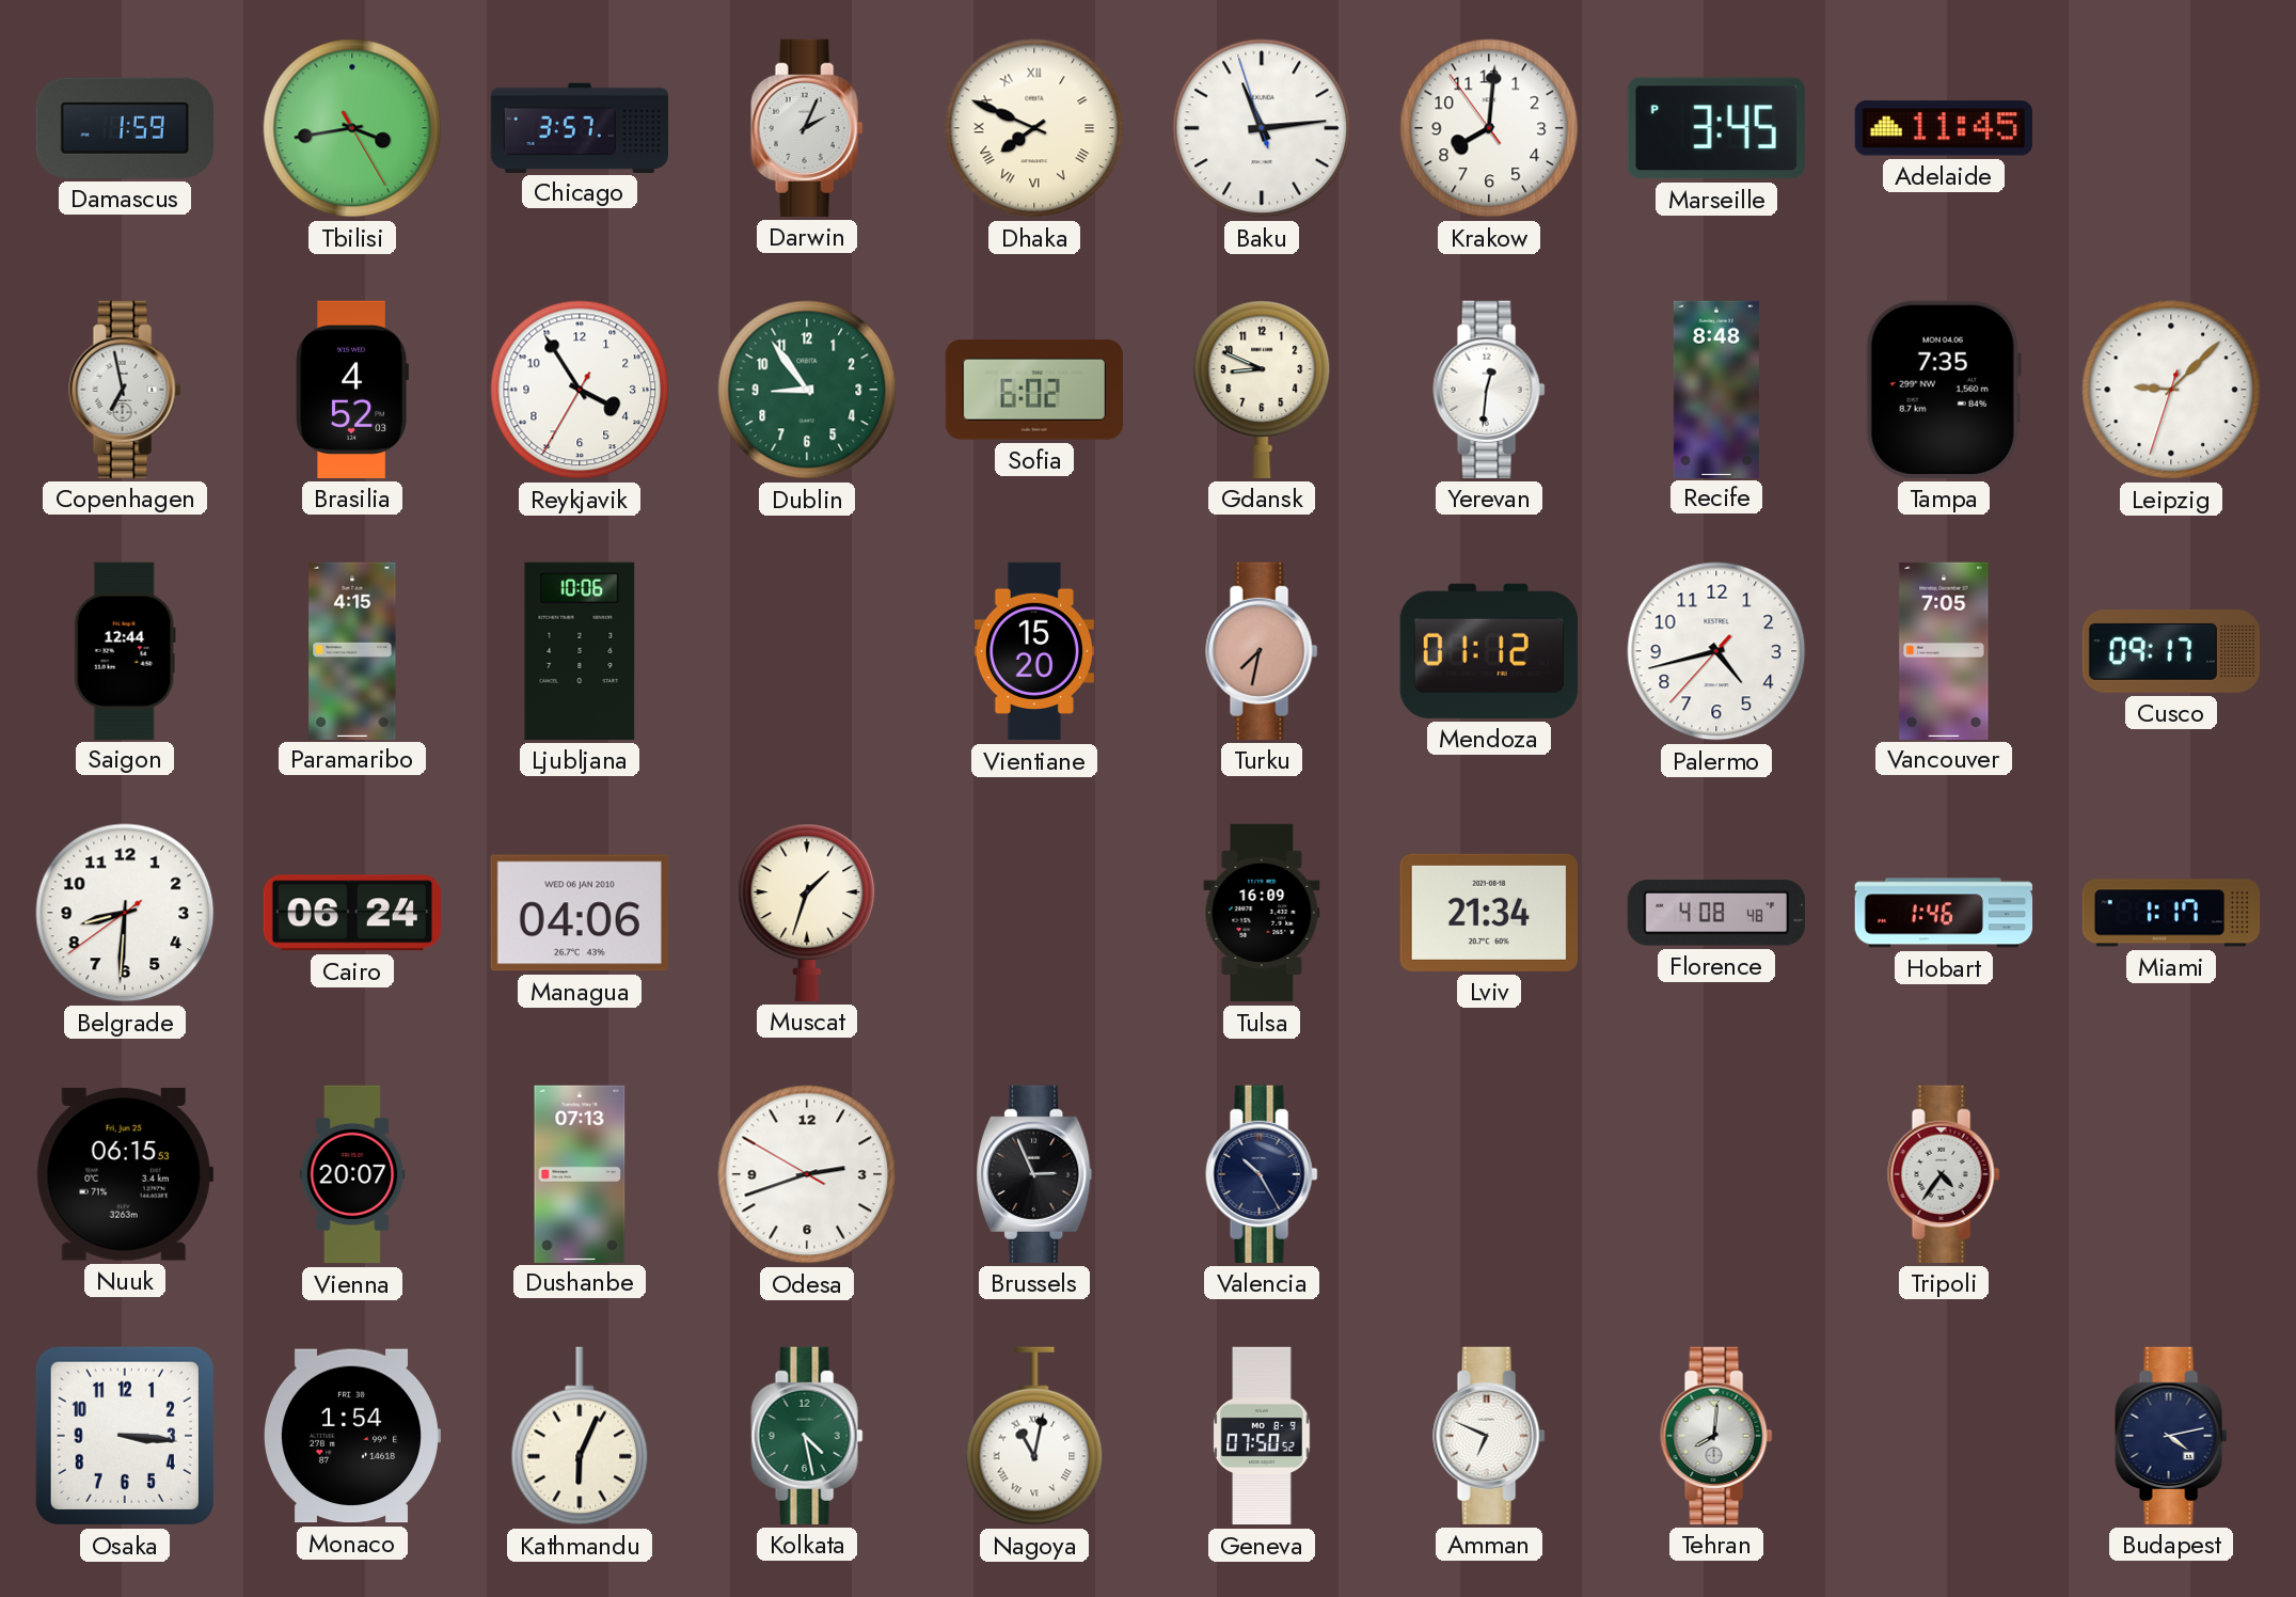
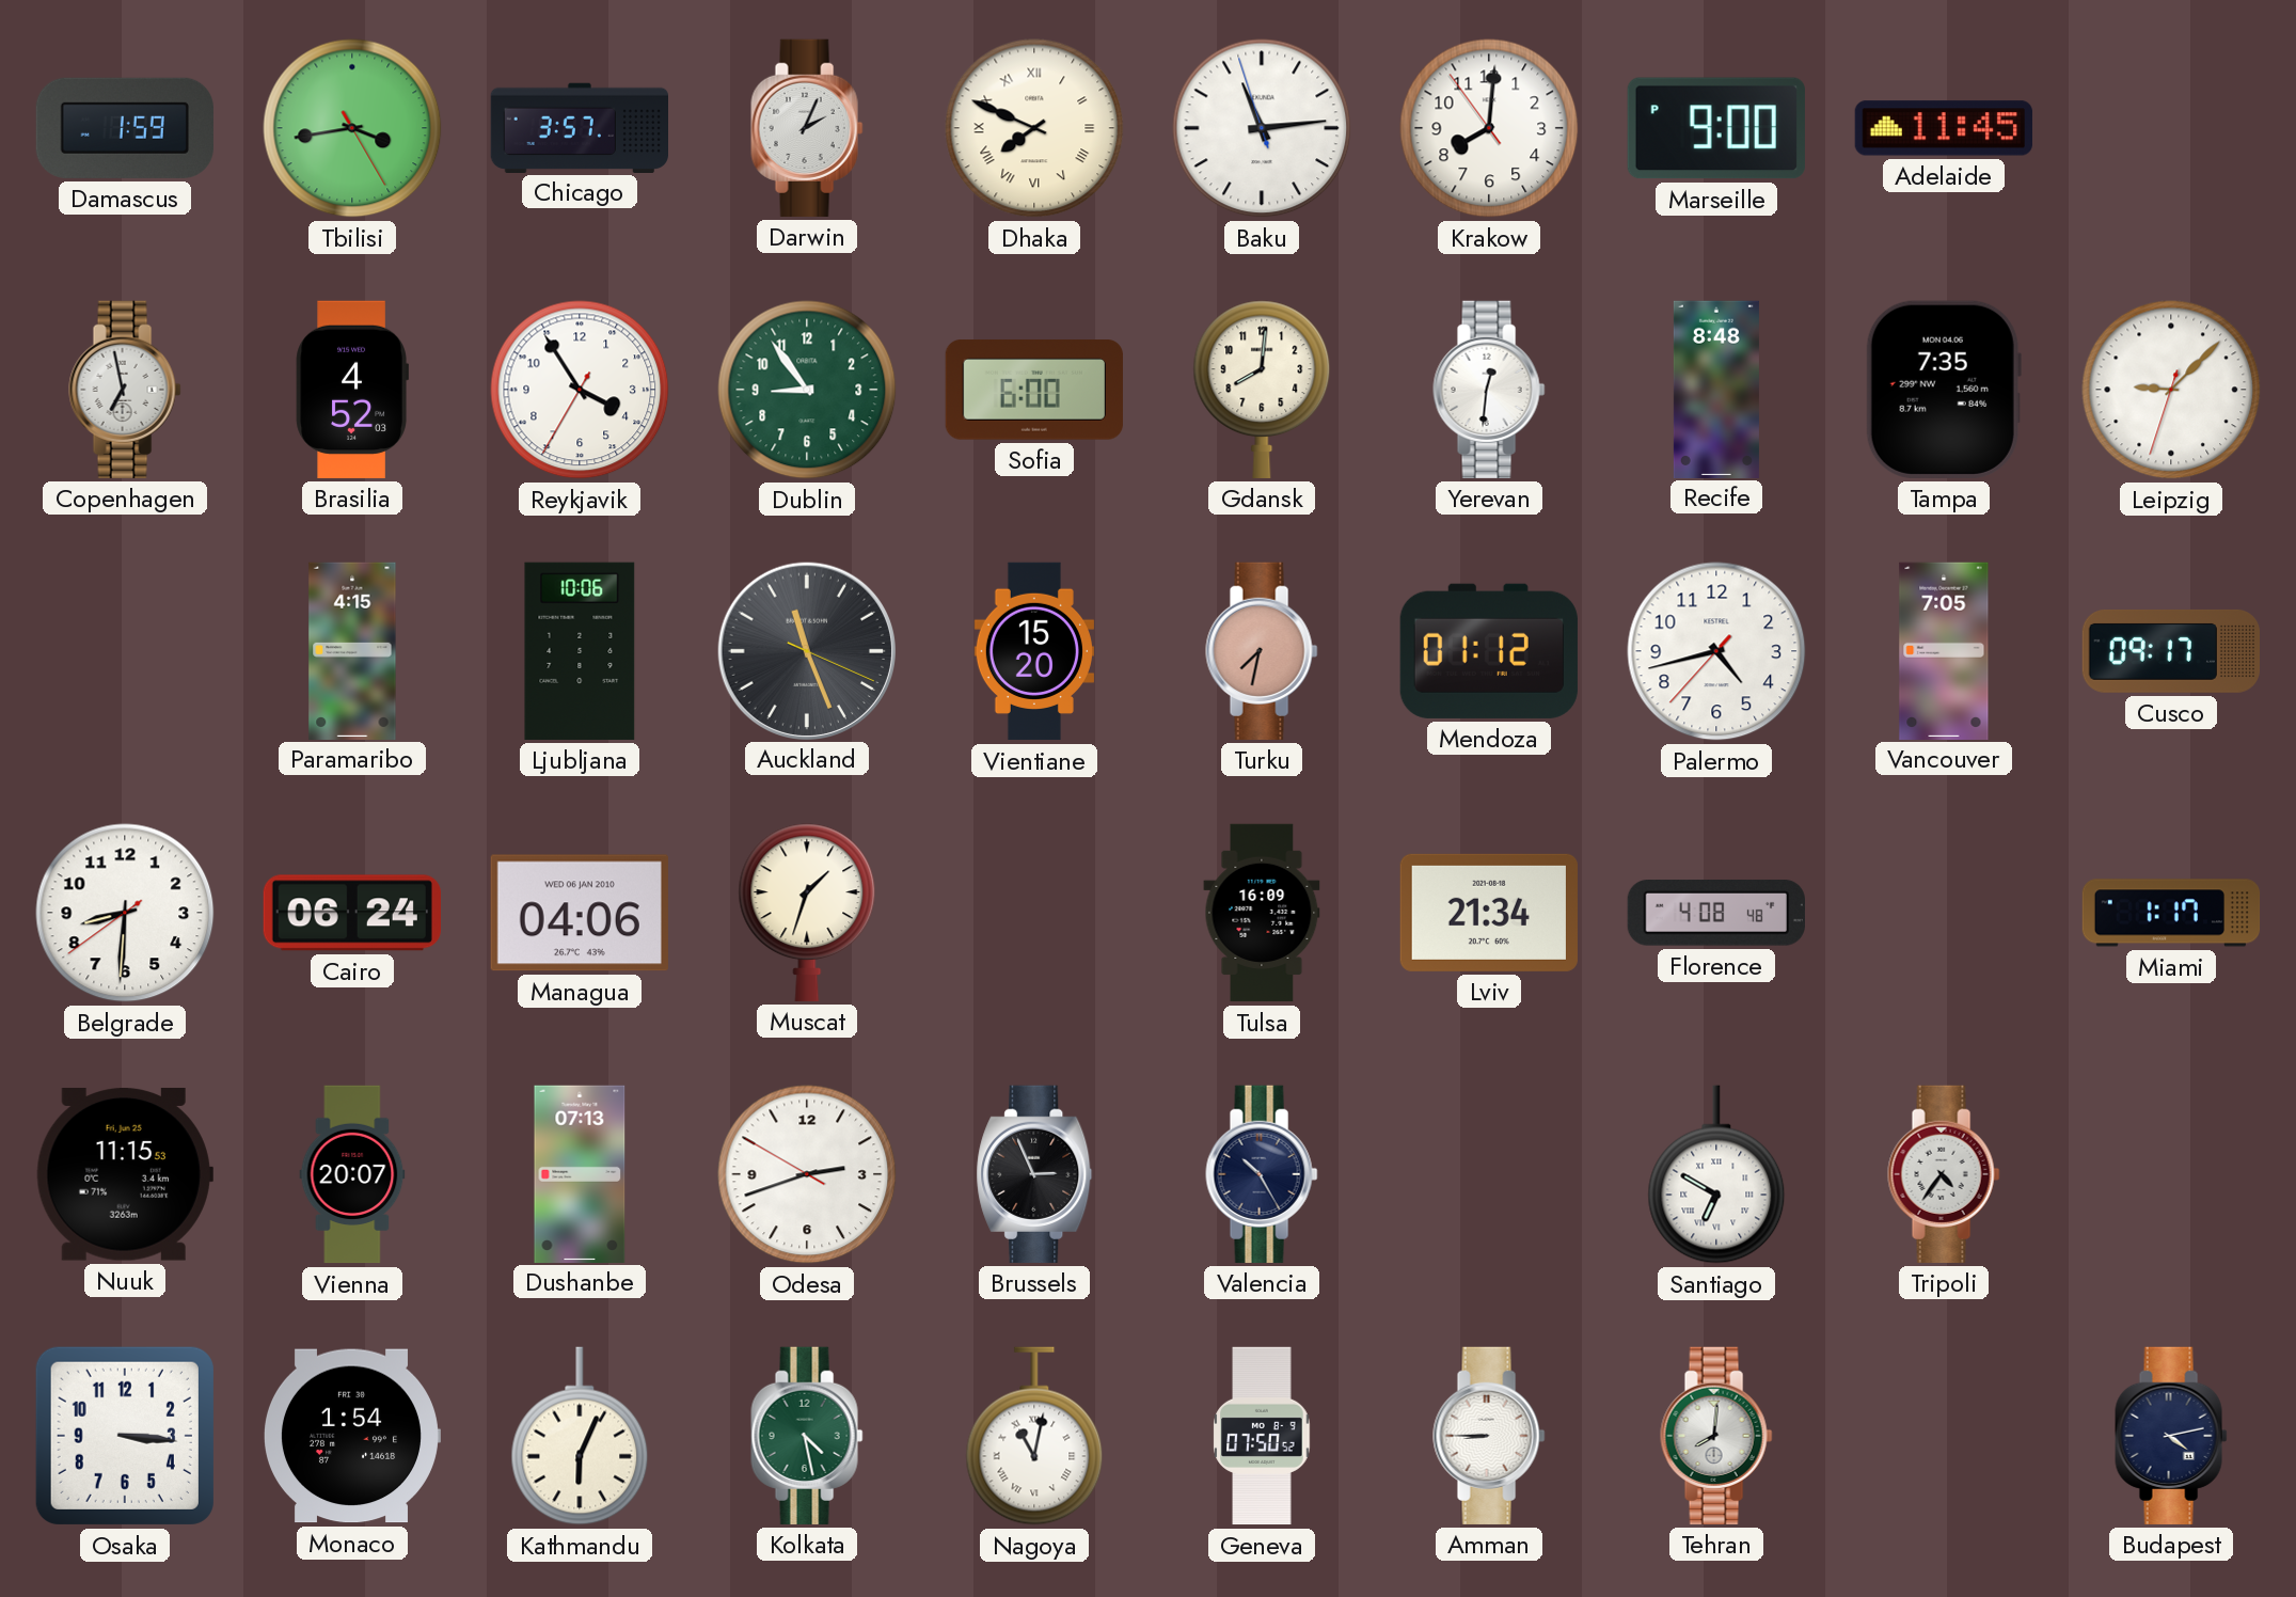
Marseille: 3:45 -> 9:00
Sofia: 6:02 -> 6:00
Gdansk: 8:49 -> 8:01
Saigon: 12:44 -> none
Auckland: none -> 11:26
Hobart: 1:46 -> none
Nuuk: 06:15 -> 11:15
Santiago: none -> 6:50
Amman: 6:49 -> 8:45
